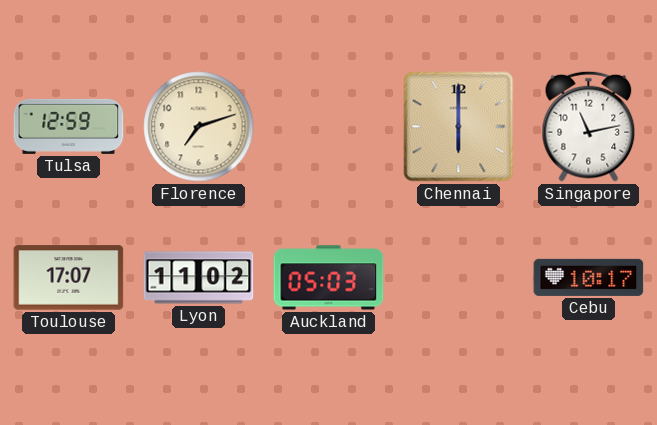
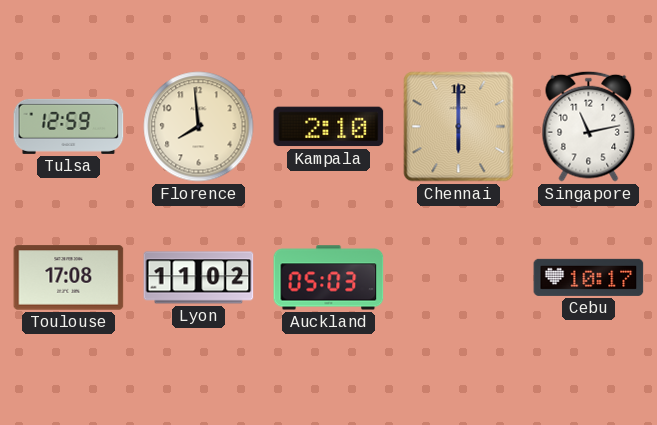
Florence: 7:12 -> 7:59
Kampala: none -> 2:10
Toulouse: 17:07 -> 17:08
